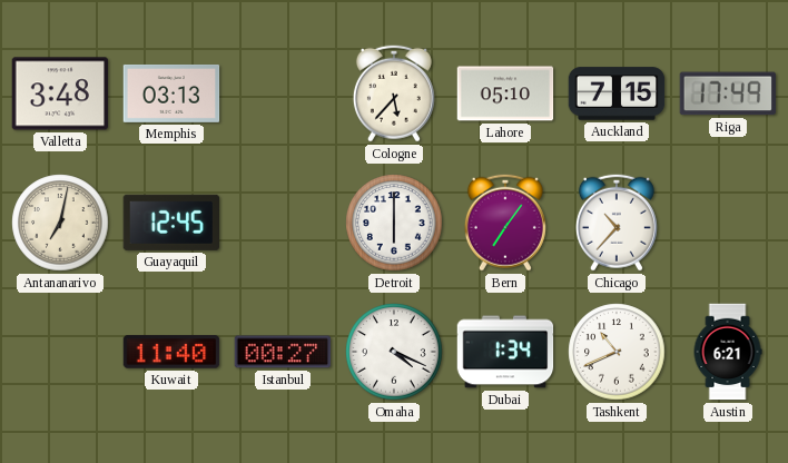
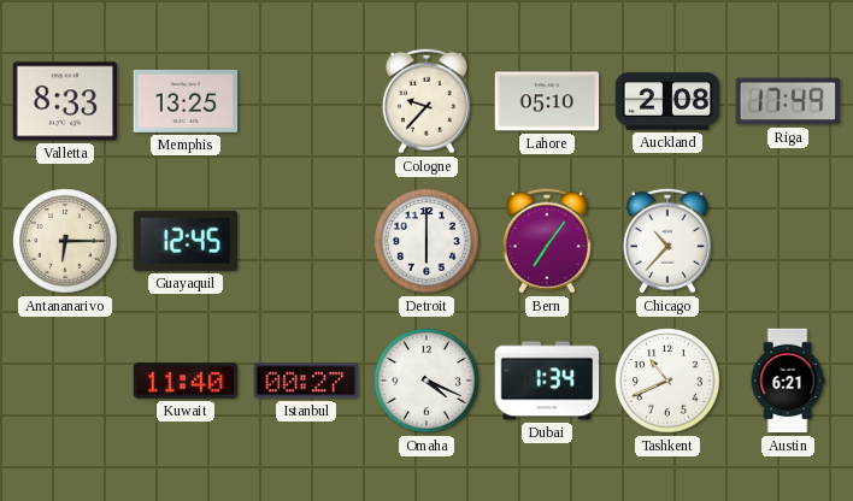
Valletta: 3:48 -> 8:33
Memphis: 03:13 -> 13:25
Cologne: 5:37 -> 9:37
Auckland: 7:15 -> 2:08
Antananarivo: 7:02 -> 6:15
